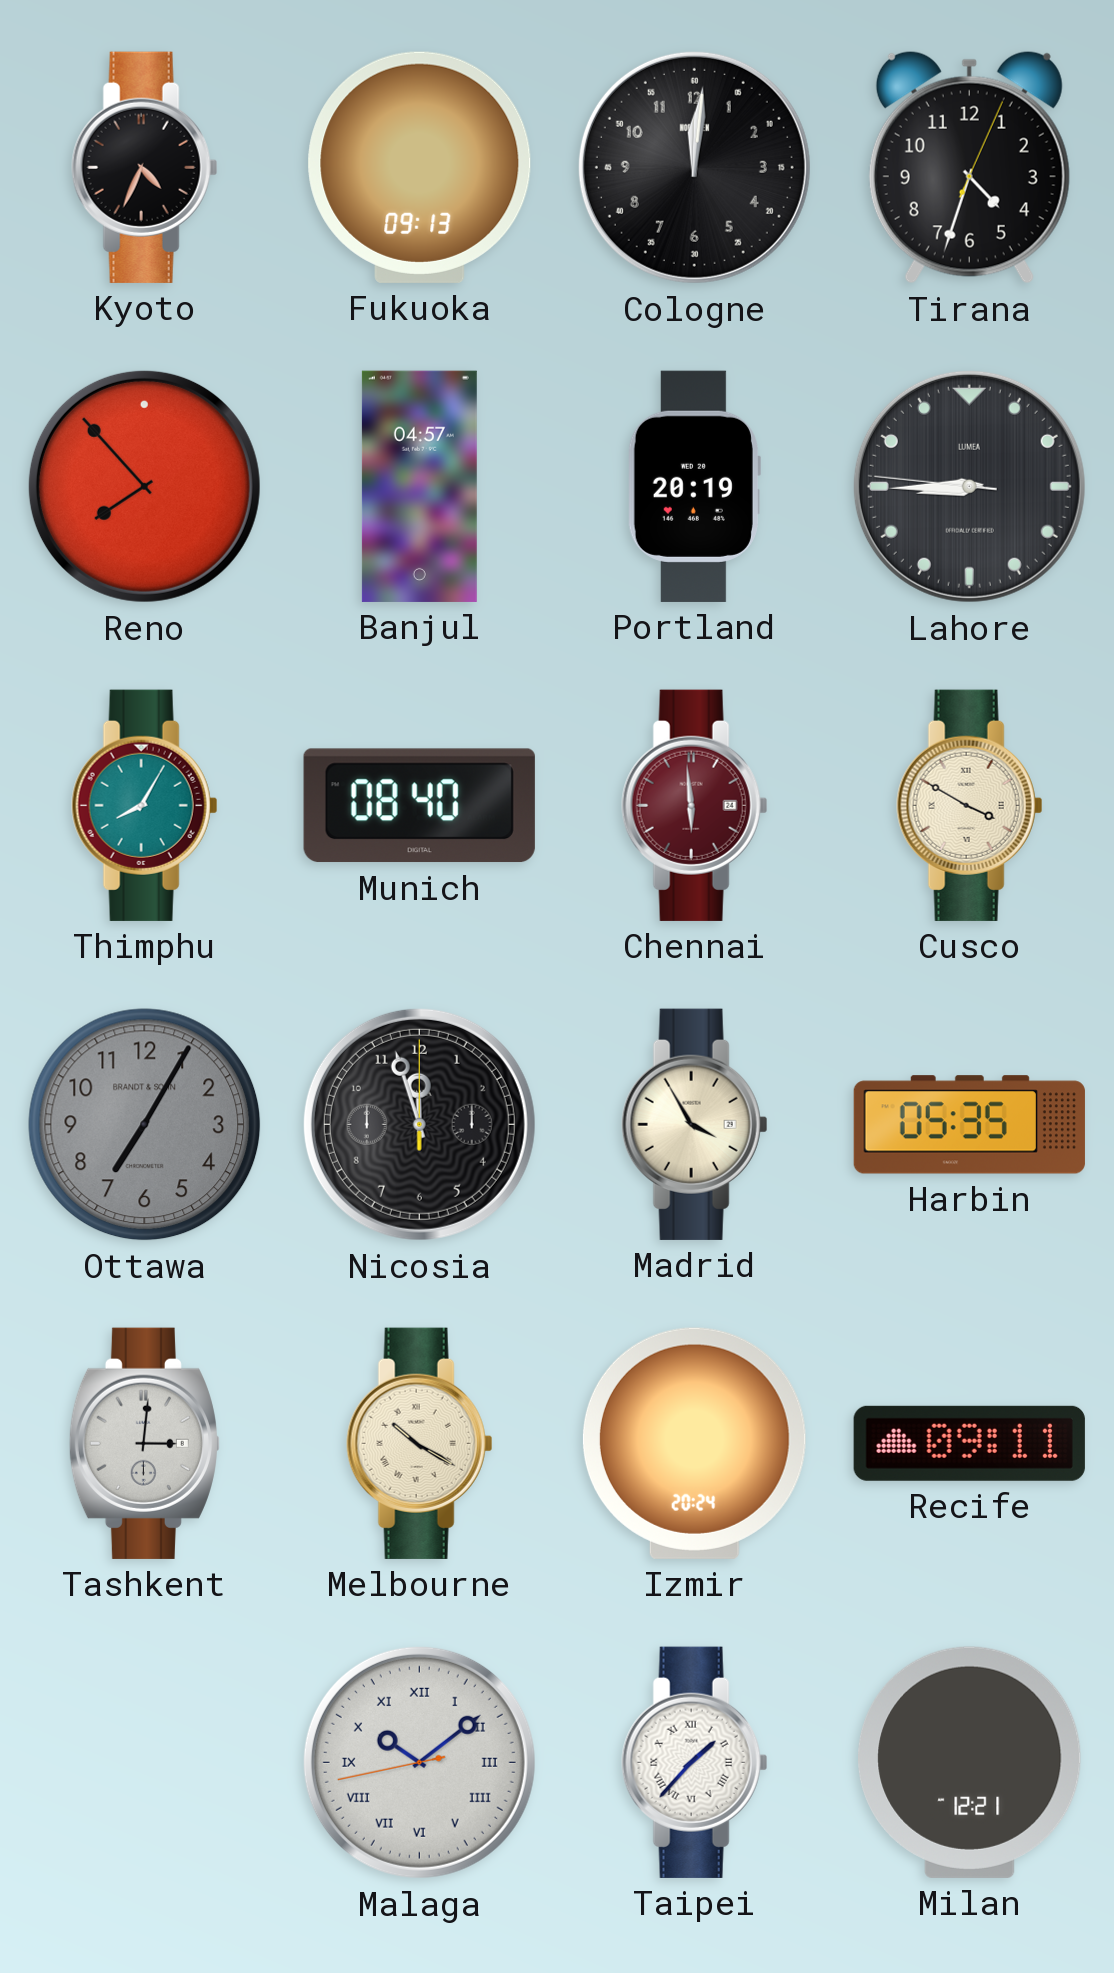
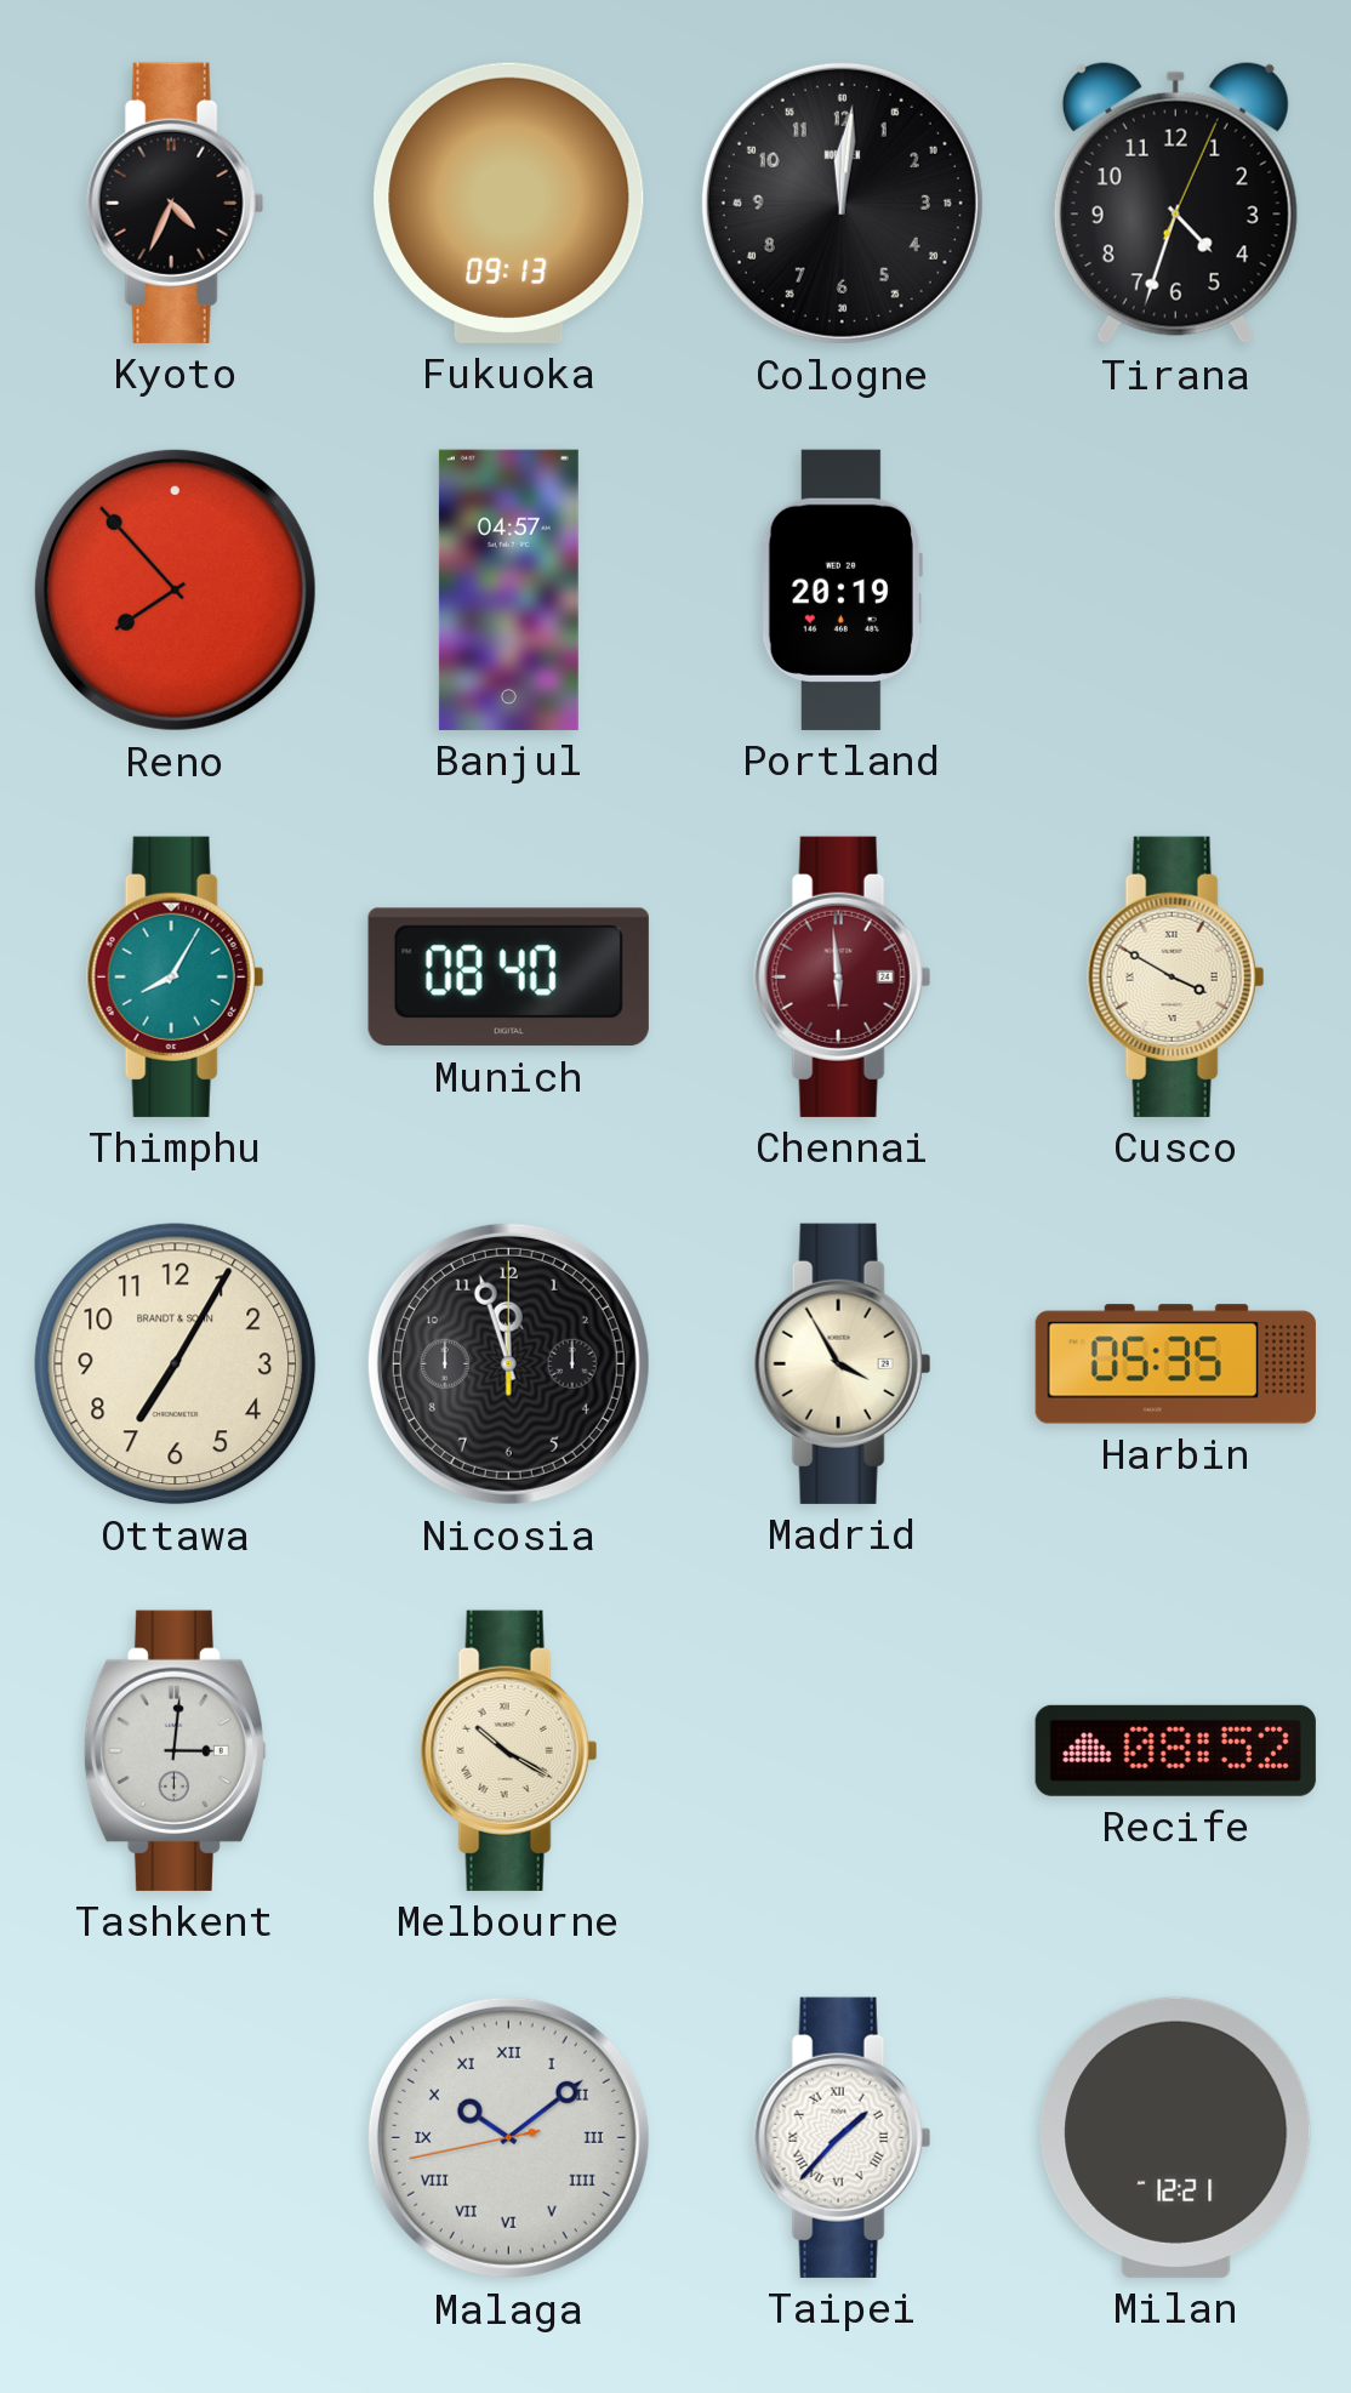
Lahore: 8:44 -> none
Ottawa dial: grey -> cream
Izmir: 20:24 -> none
Recife: 09:11 -> 08:52
